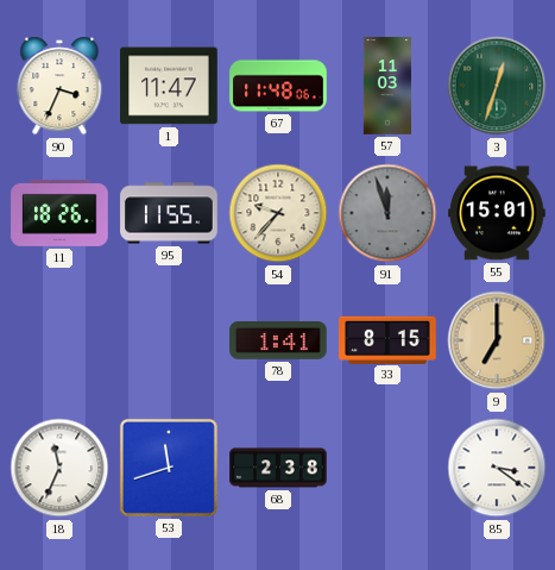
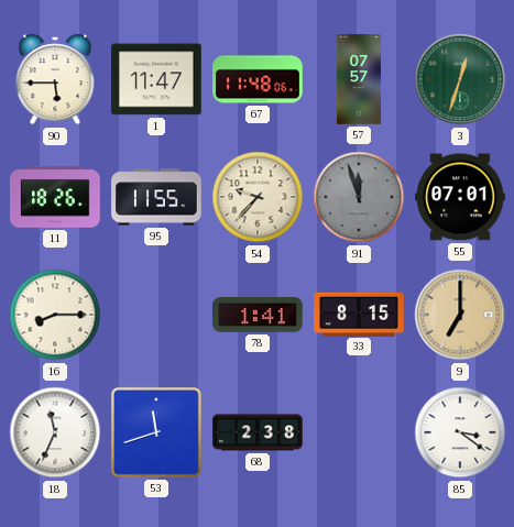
90: 3:34 -> 5:45
57: 11:03 -> 07:57
55: 15:01 -> 07:01
16: none -> 8:15
